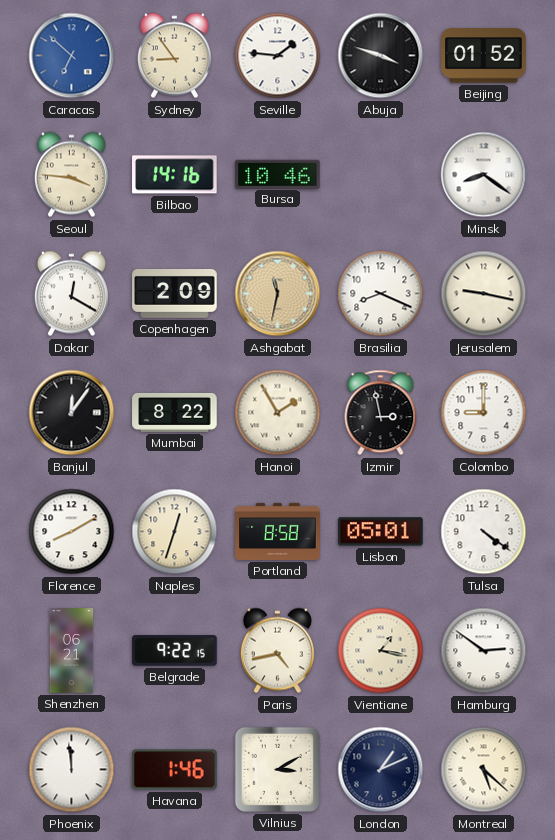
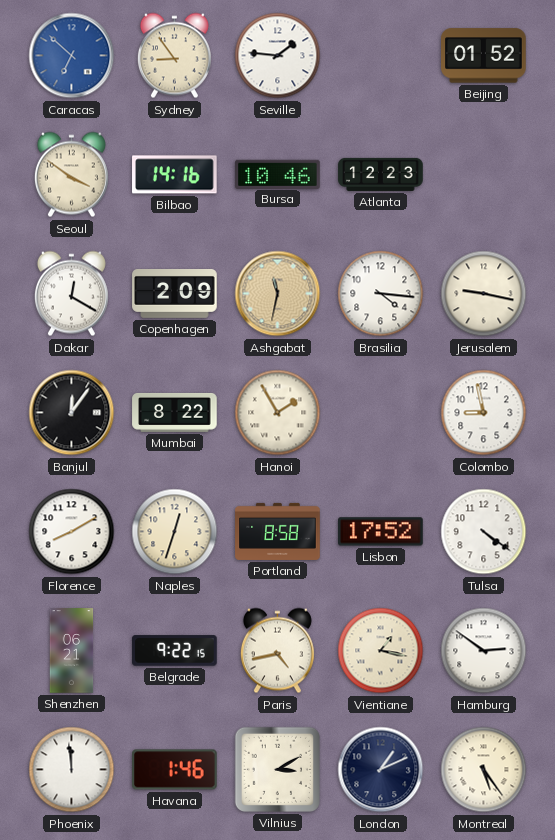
Abuja: 3:48 -> none
Seoul: 3:46 -> 3:51
Atlanta: none -> 12:23
Minsk: 8:21 -> none
Brasilia: 8:19 -> 4:16
Izmir: 2:58 -> none
Colombo: 9:00 -> 8:58
Lisbon: 05:01 -> 17:52
Montreal: 5:22 -> 5:24
